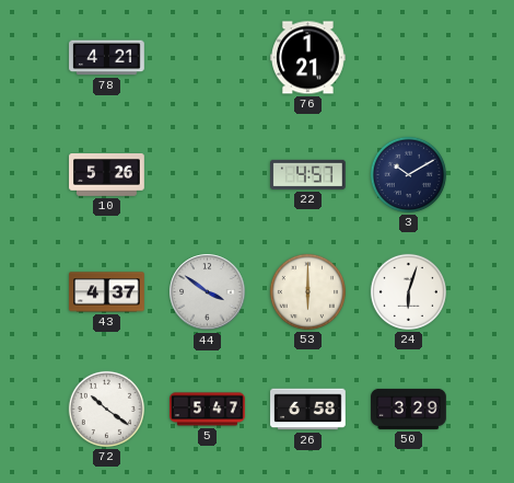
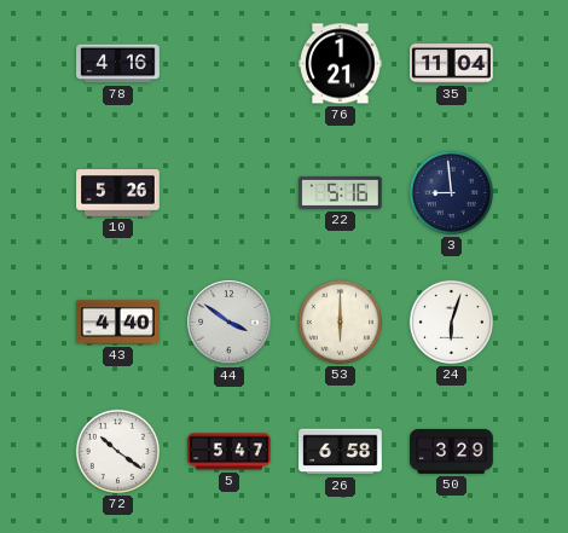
78: 4:21 -> 4:16
35: none -> 11:04
22: 4:57 -> 5:16
3: 10:10 -> 8:59
43: 4:37 -> 4:40
